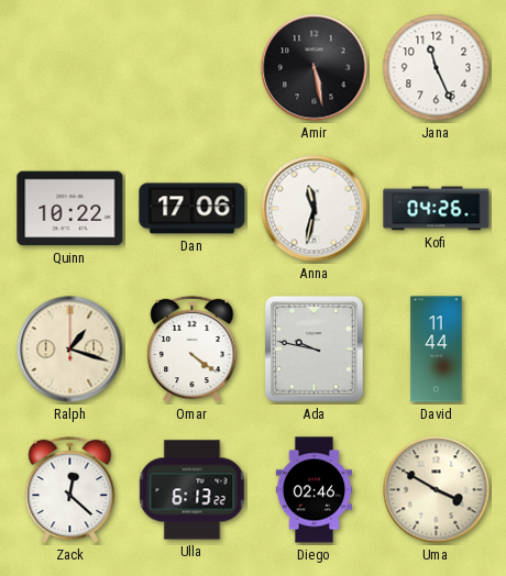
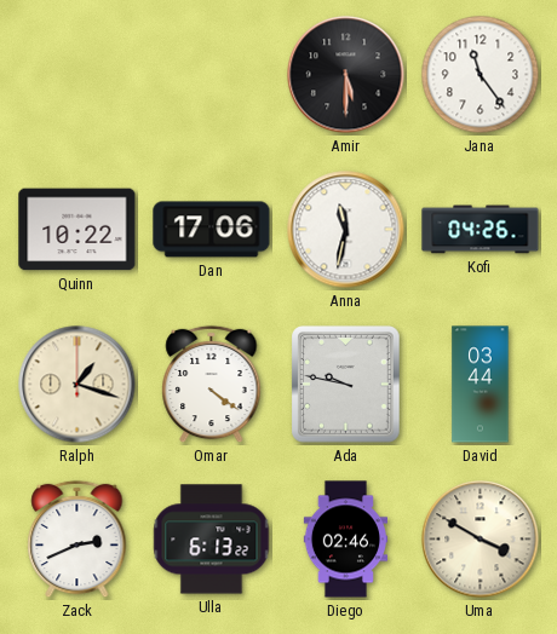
Amir: 5:28 -> 5:30
Jana: 11:26 -> 11:24
David: 11:44 -> 03:44
Zack: 12:22 -> 2:41
